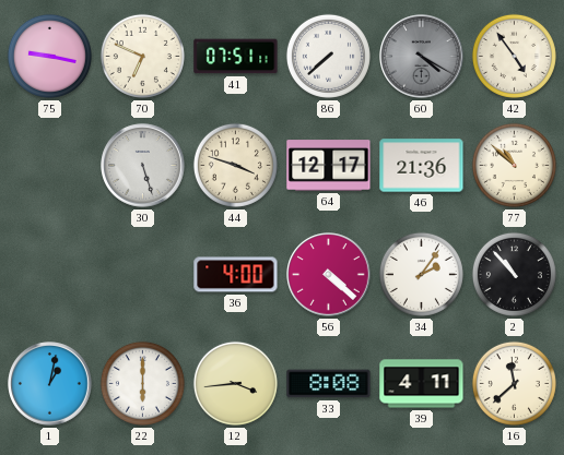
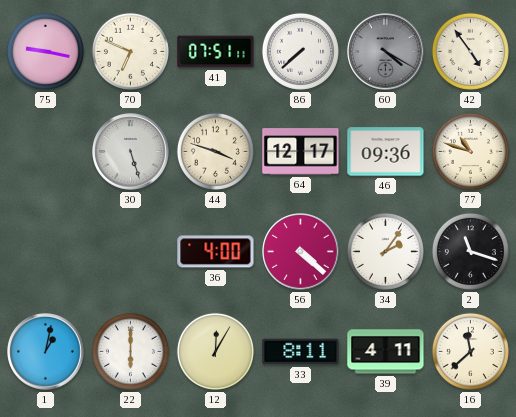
46: 21:36 -> 09:36
77: 10:52 -> 10:48
2: 10:53 -> 11:18
12: 3:44 -> 12:05
33: 8:08 -> 8:11
